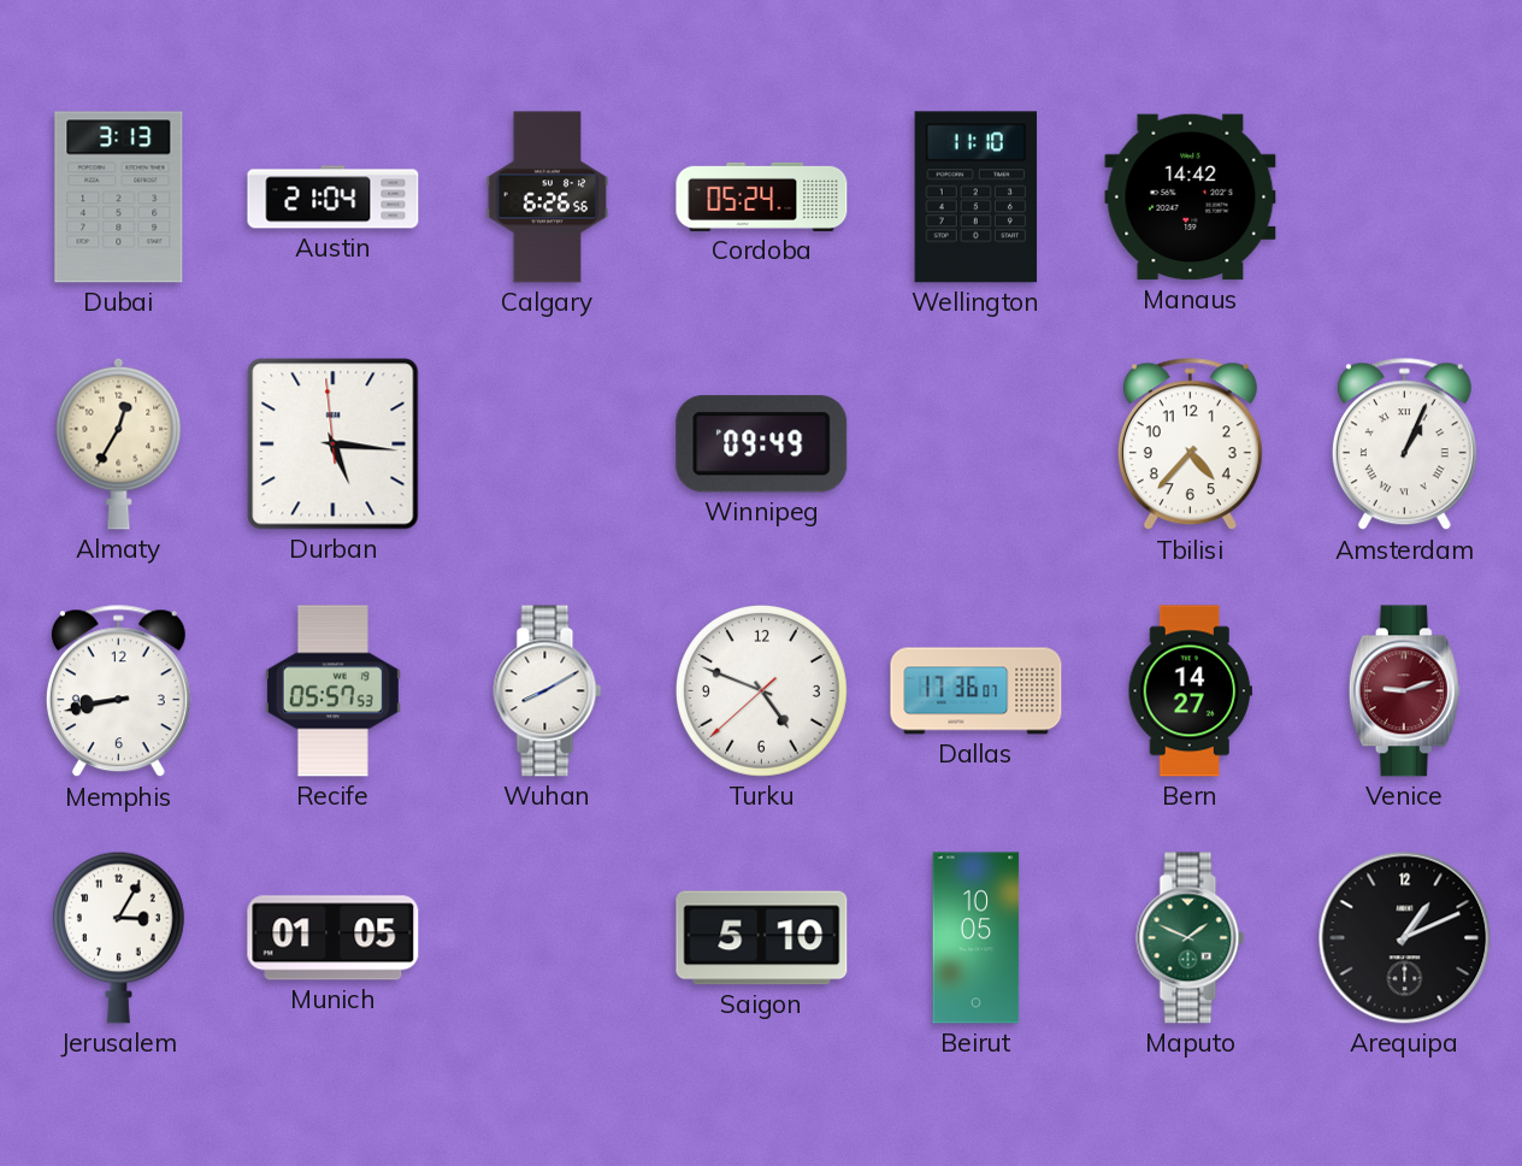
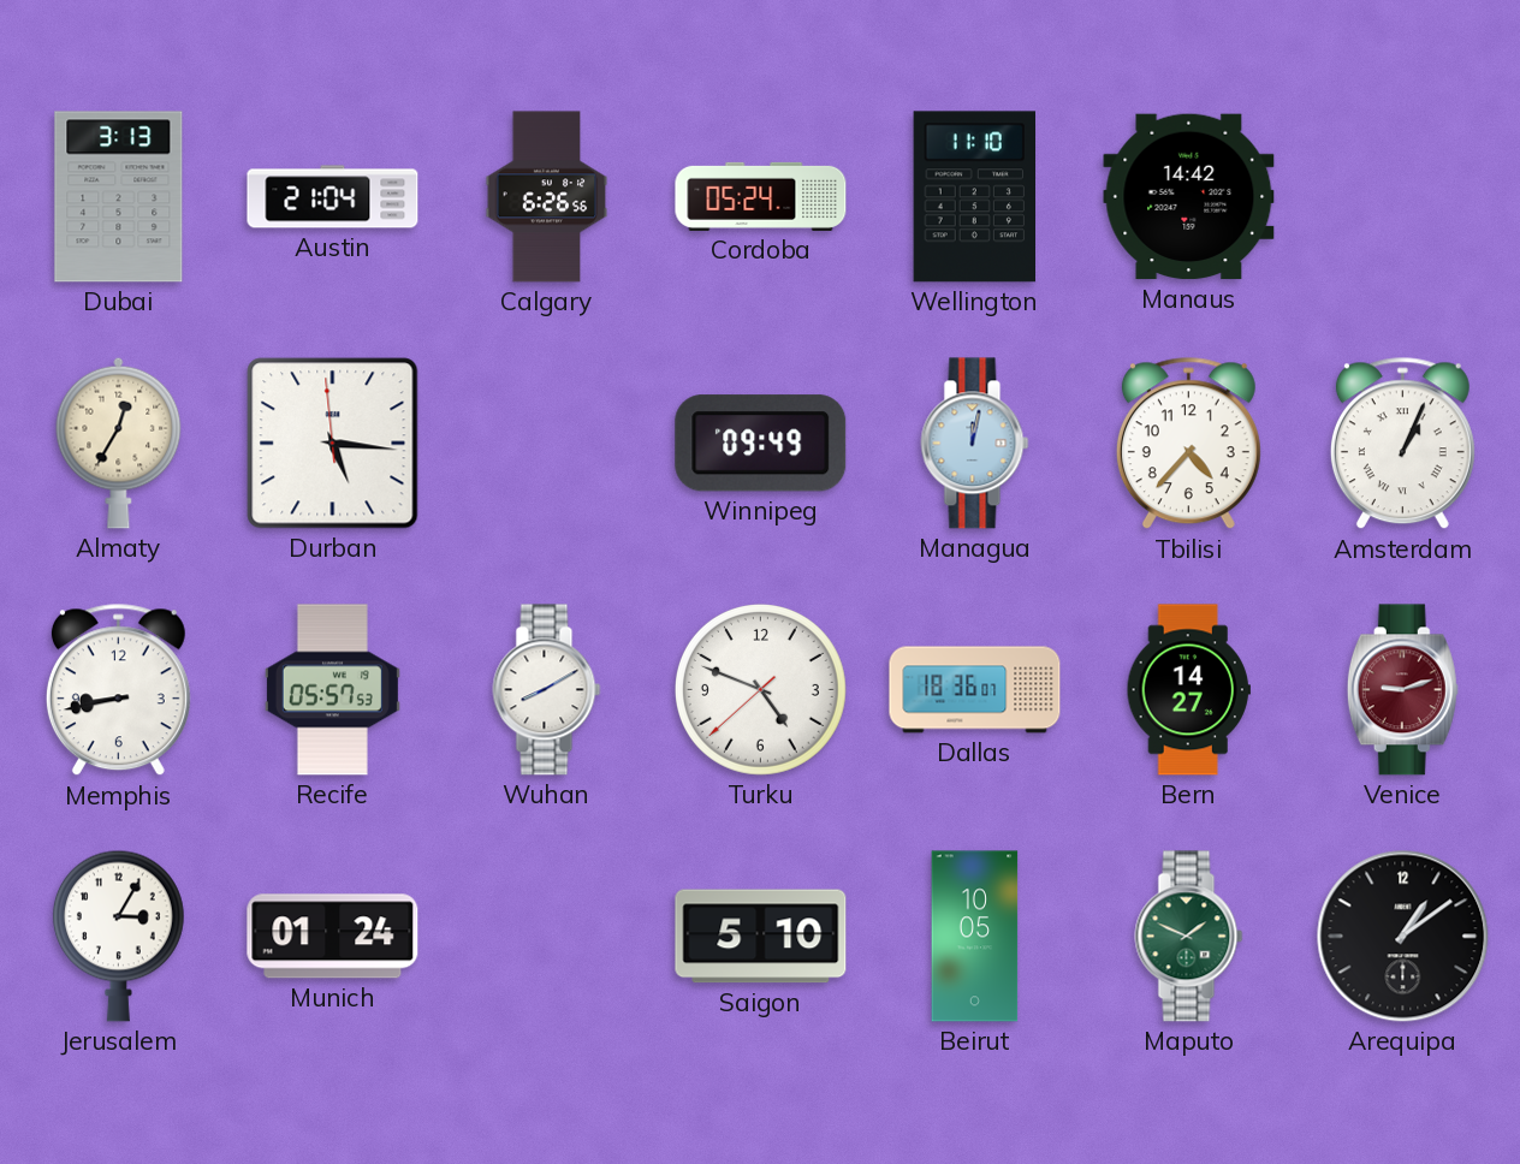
Managua: none -> 12:02
Dallas: 17:36 -> 18:36
Munich: 01:05 -> 01:24
Arequipa: 1:11 -> 1:09
